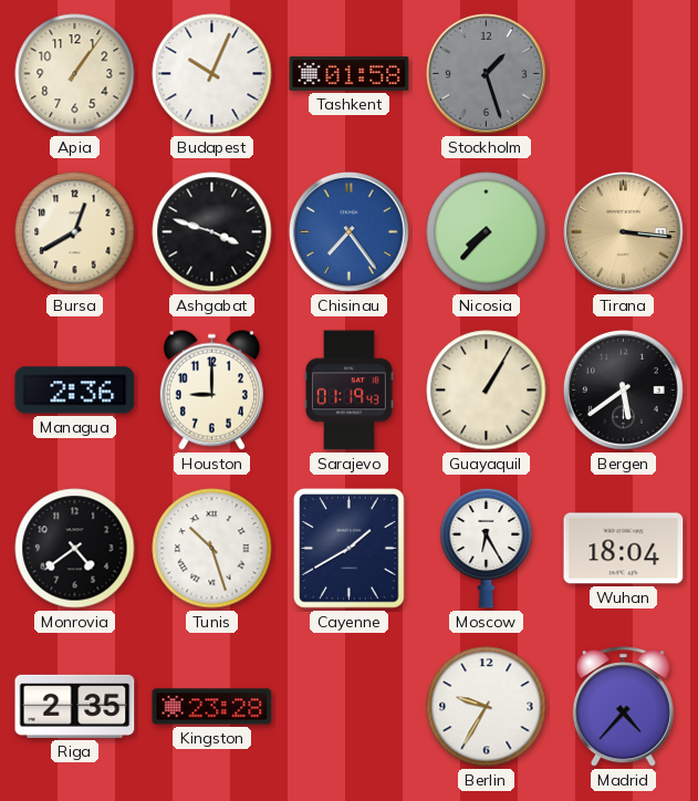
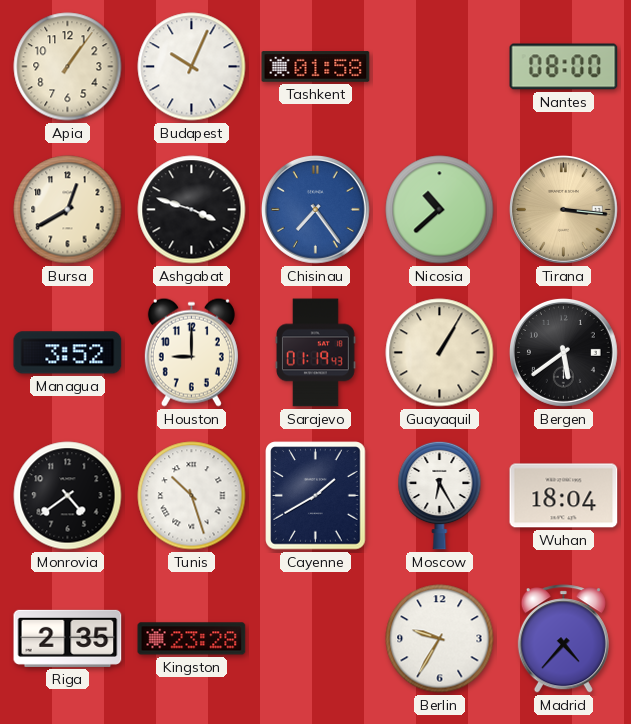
Stockholm: 1:27 -> none
Nantes: none -> 08:00
Nicosia: 7:37 -> 10:38
Managua: 2:36 -> 3:52
